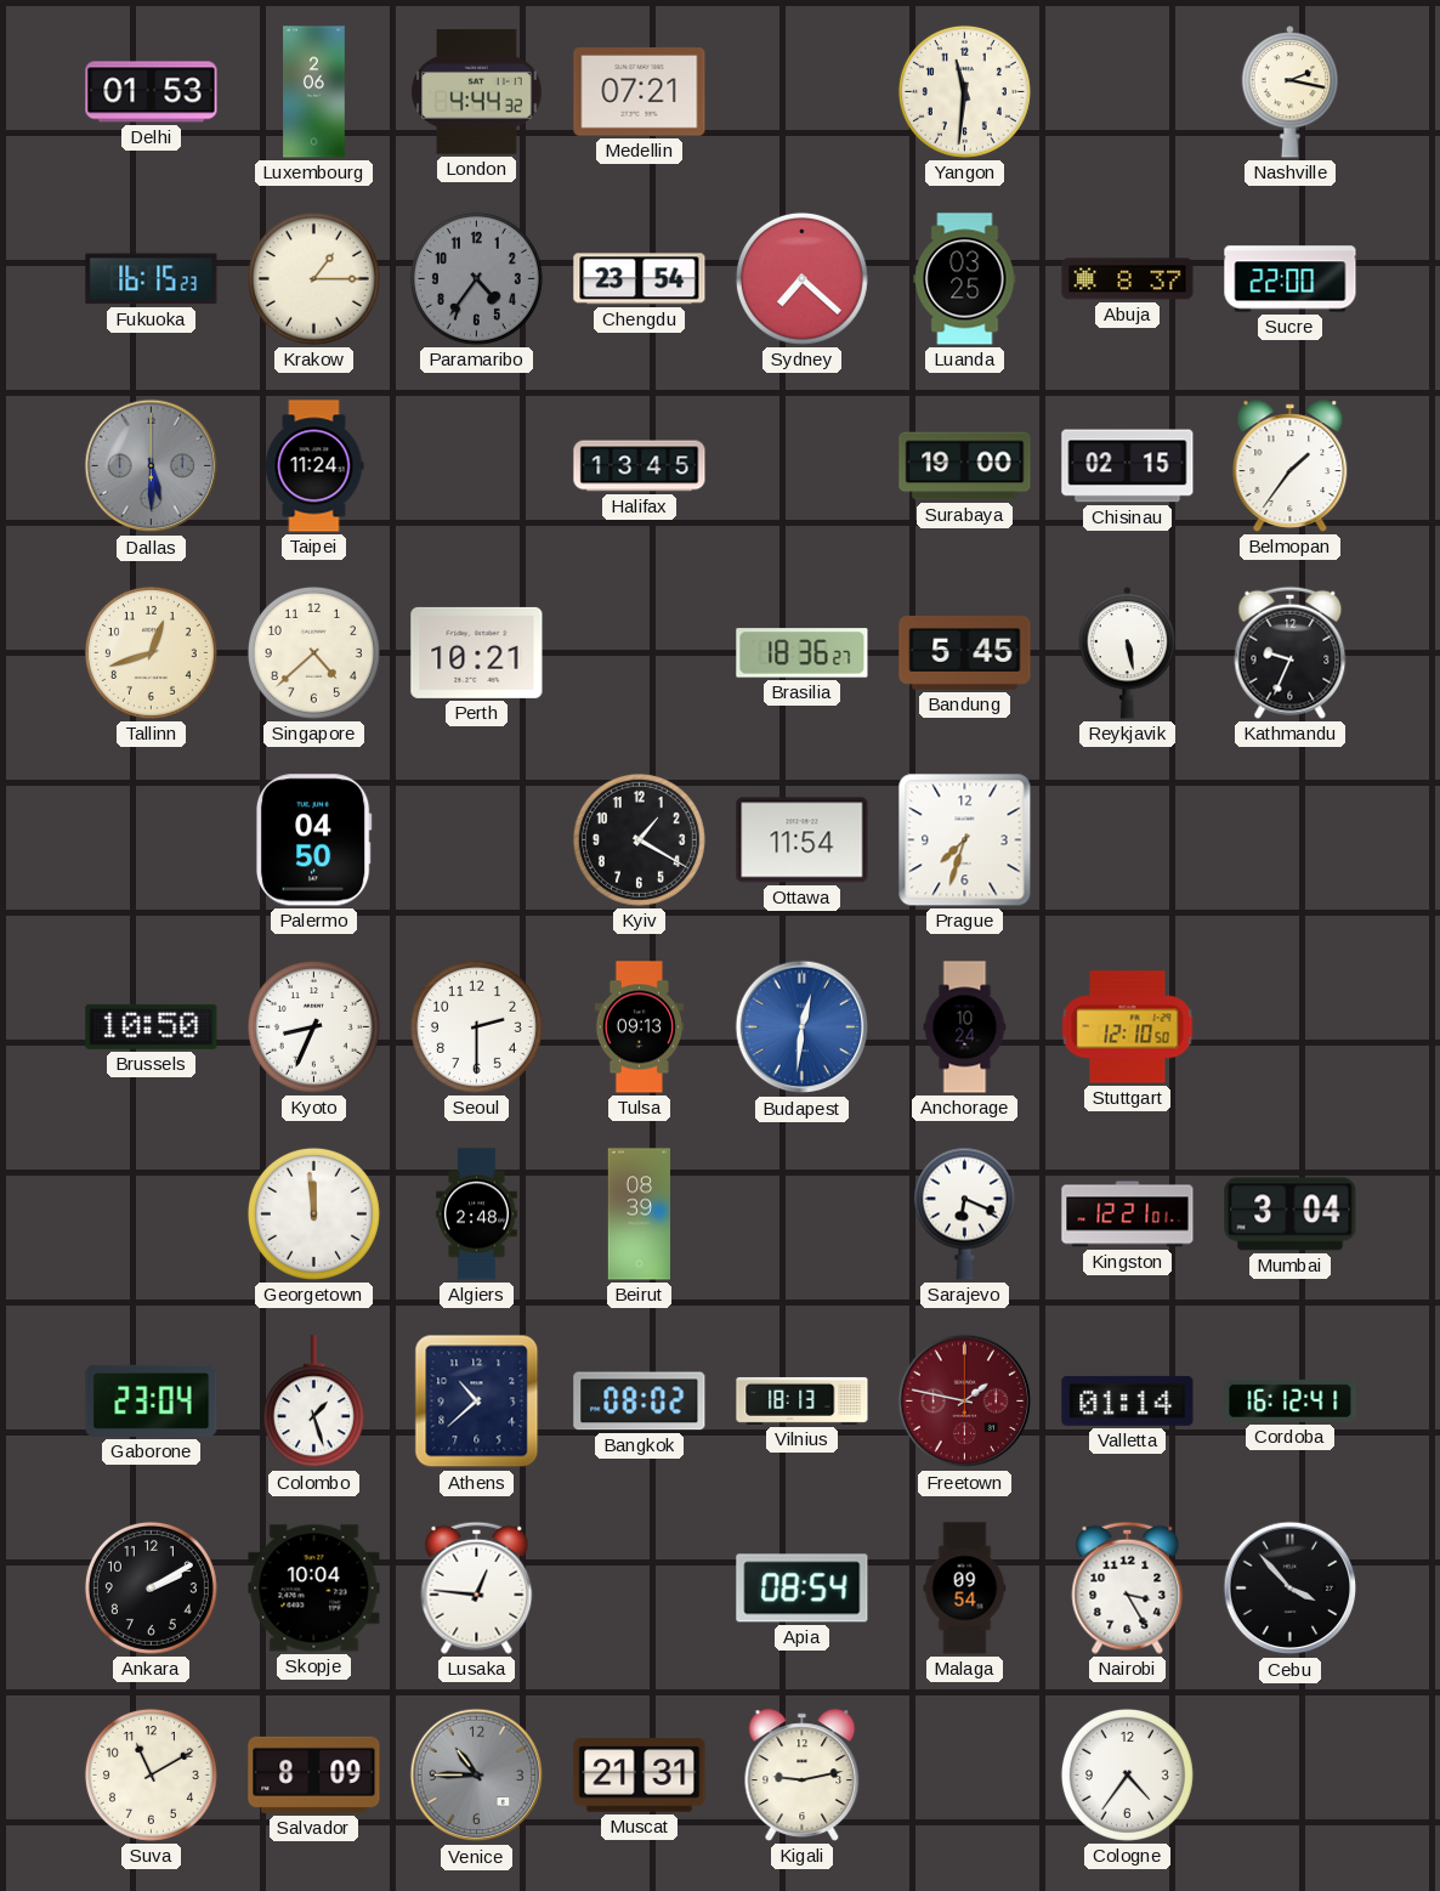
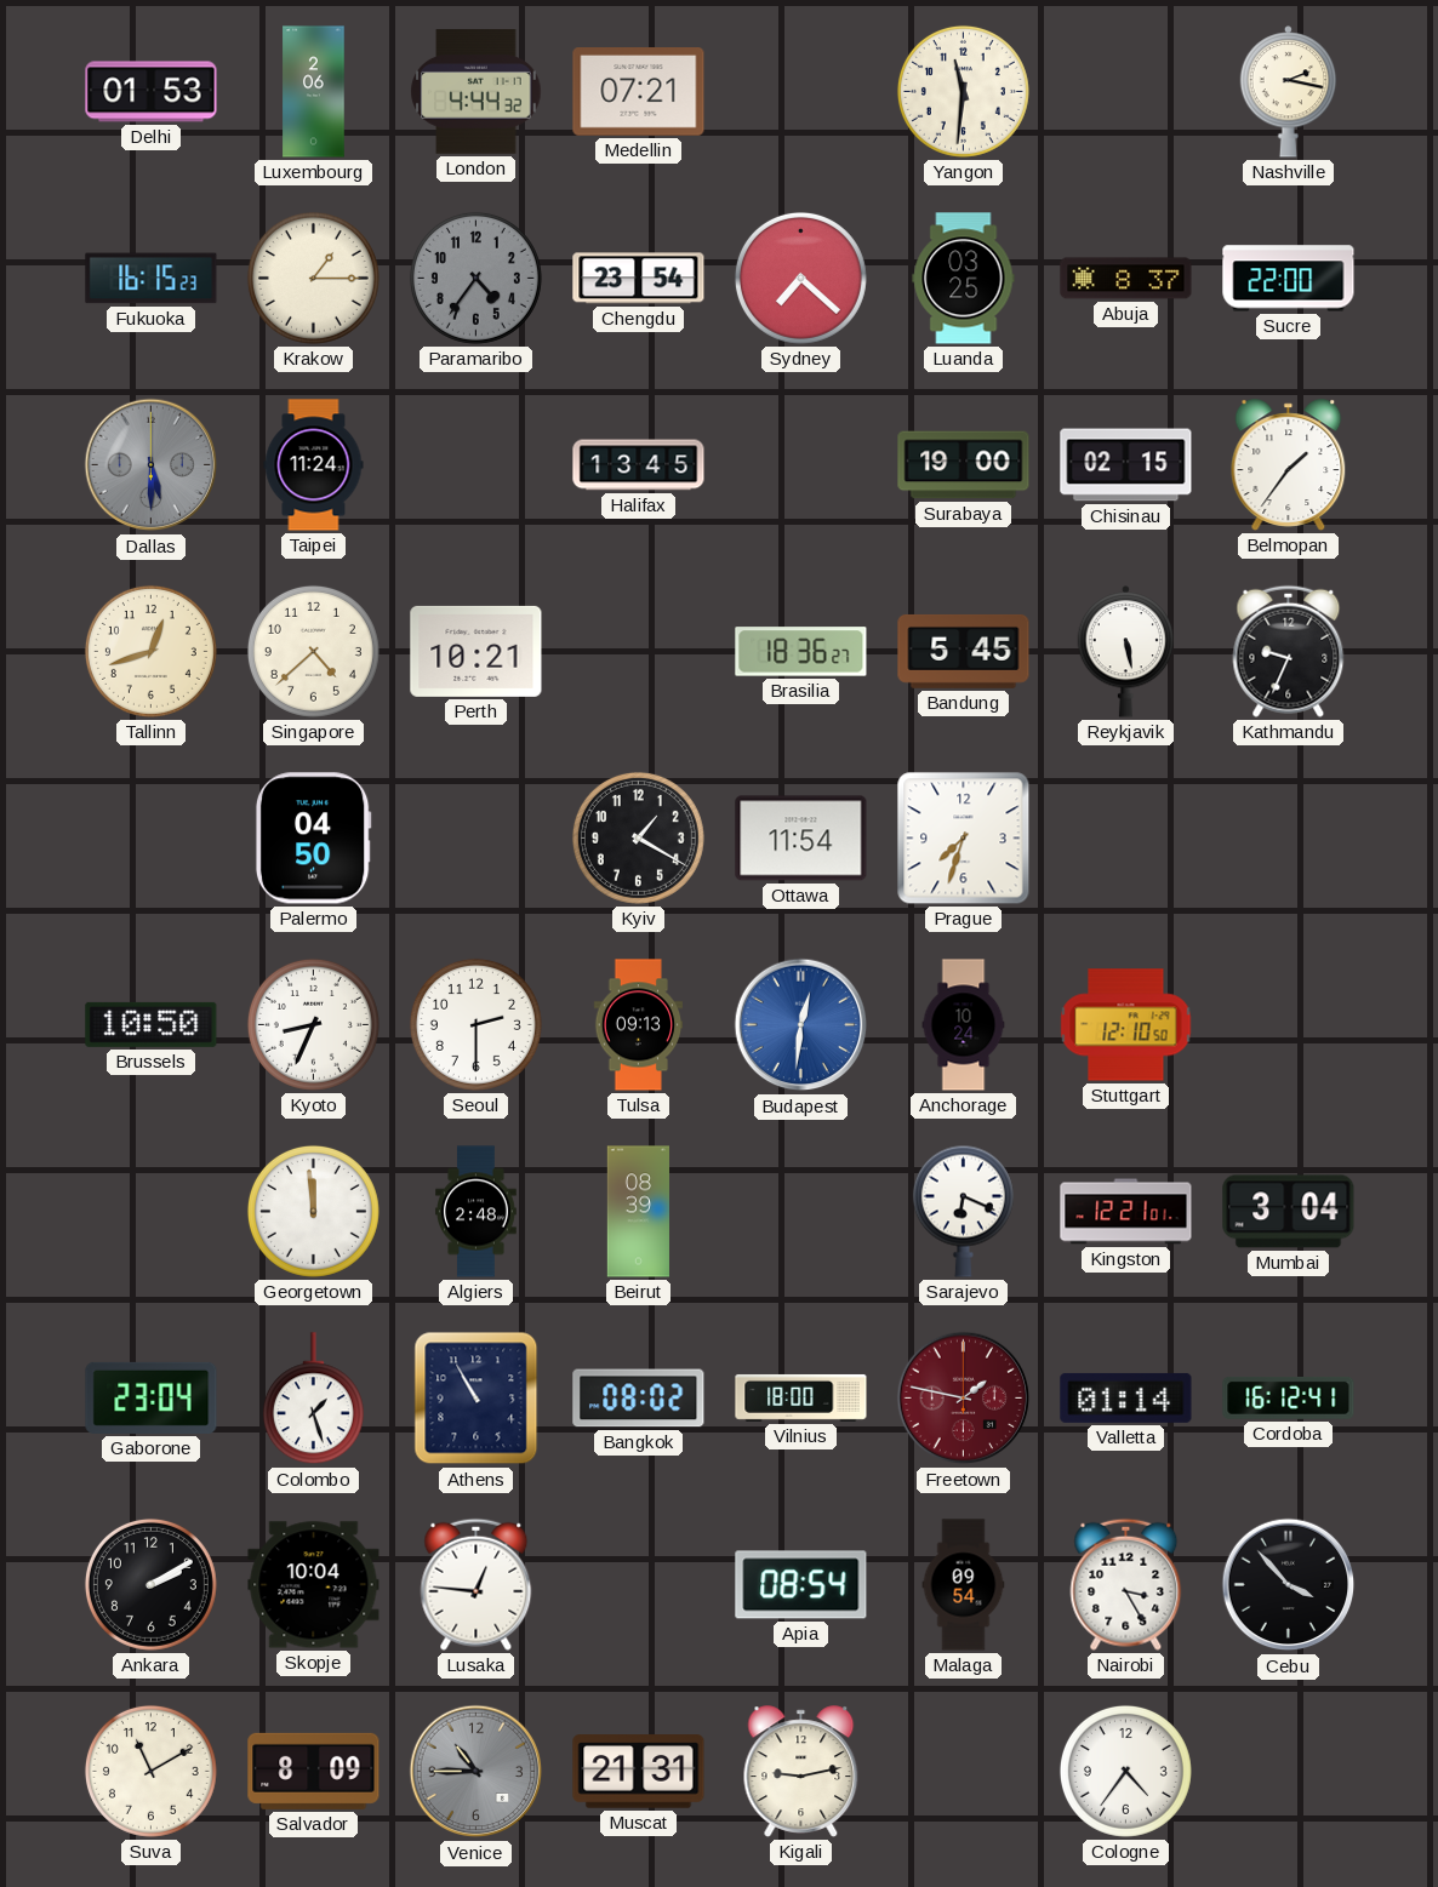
Athens: 10:38 -> 10:55
Vilnius: 18:13 -> 18:00
